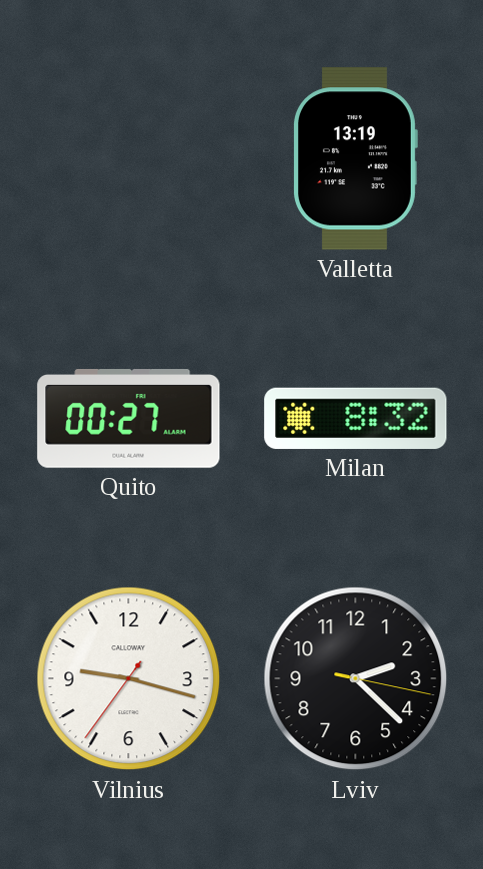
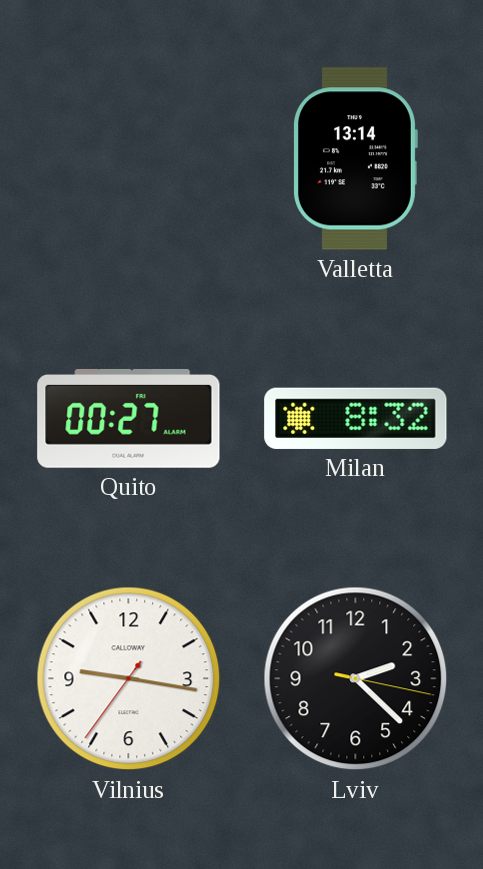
Valletta: 13:19 -> 13:14
Vilnius: 9:17 -> 9:16
